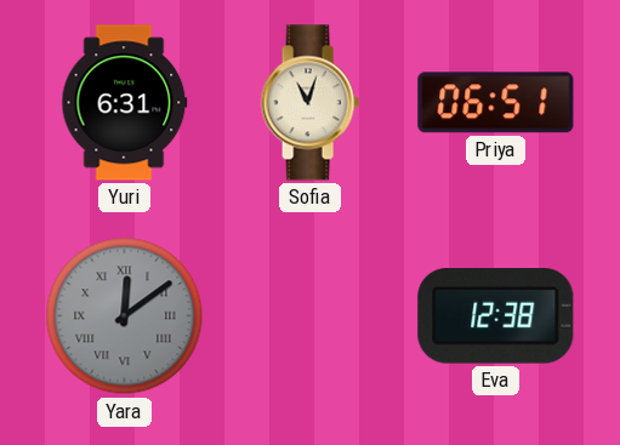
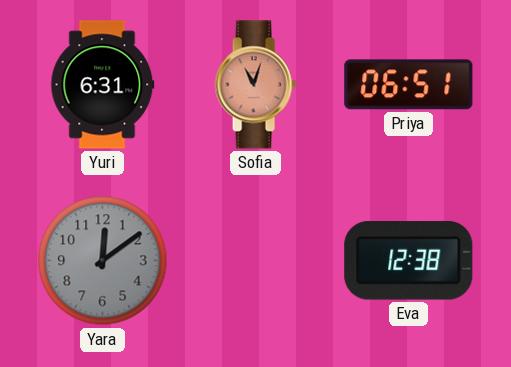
Sofia dial: cream -> salmon
Yara numerals: Roman -> Arabic
